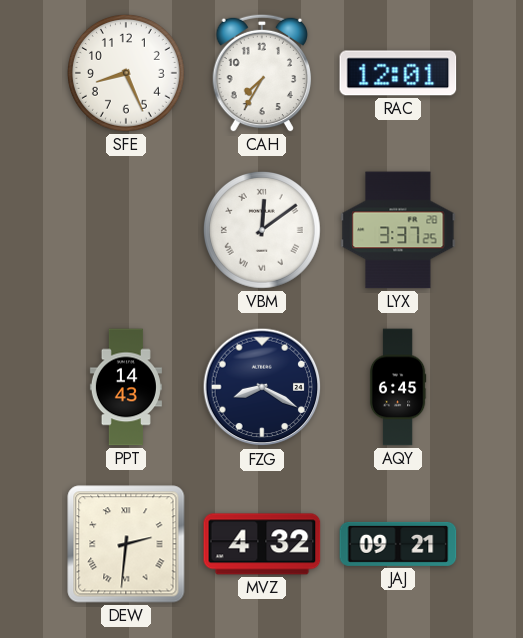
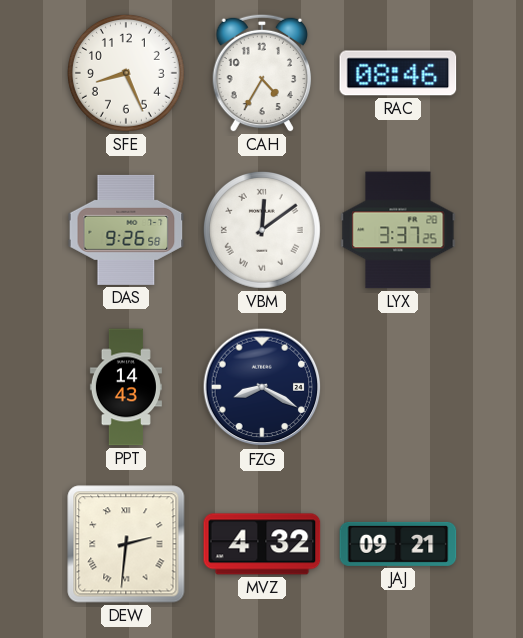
CAH: 7:35 -> 4:35
RAC: 12:01 -> 08:46
DAS: none -> 9:26
AQY: 6:45 -> none
